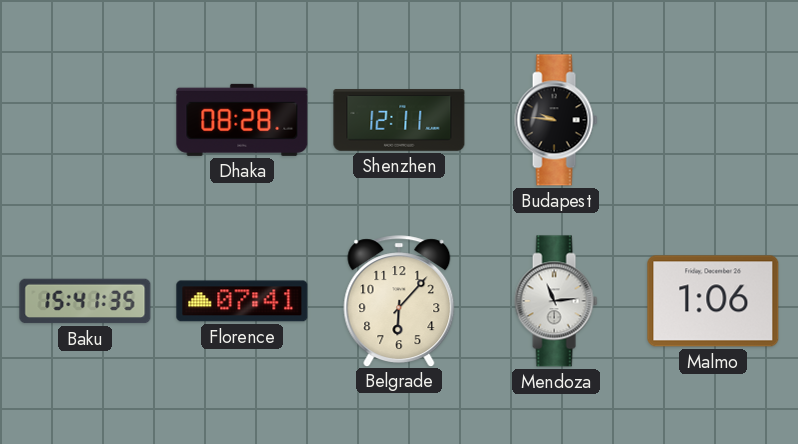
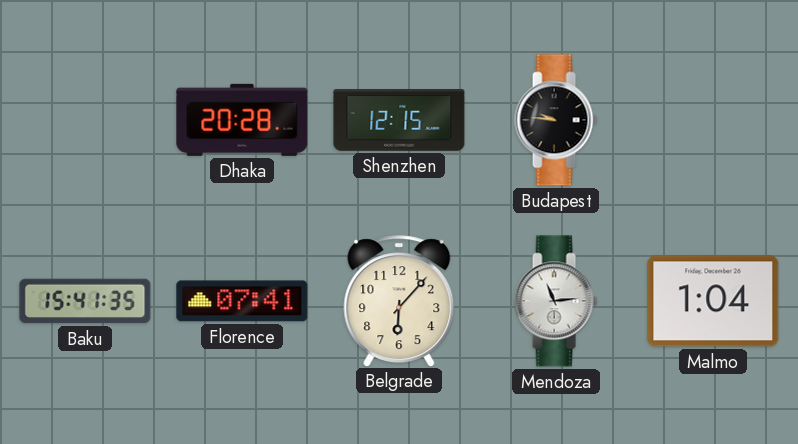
Dhaka: 08:28 -> 20:28
Shenzhen: 12:11 -> 12:15
Malmo: 1:06 -> 1:04
